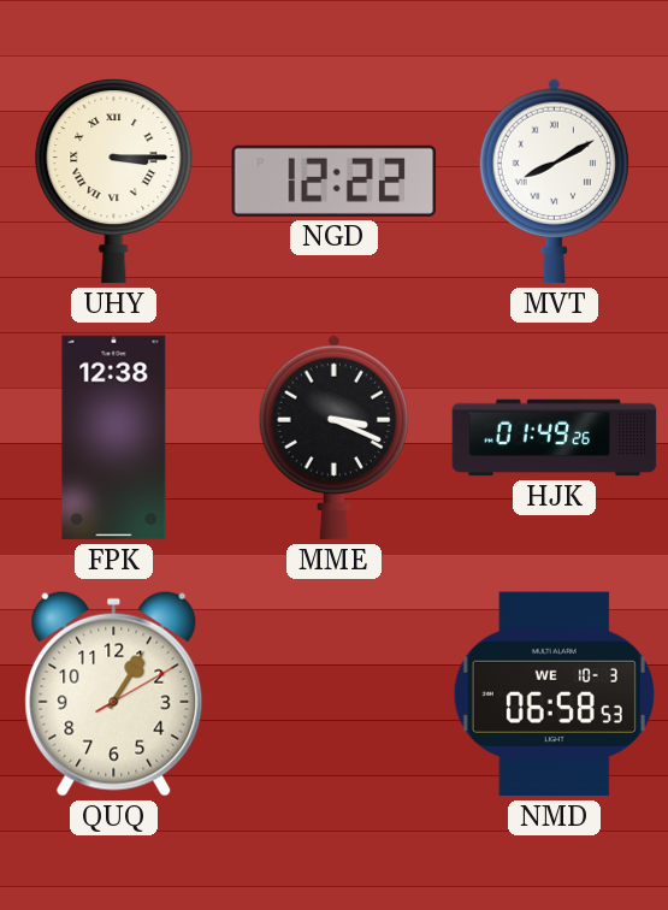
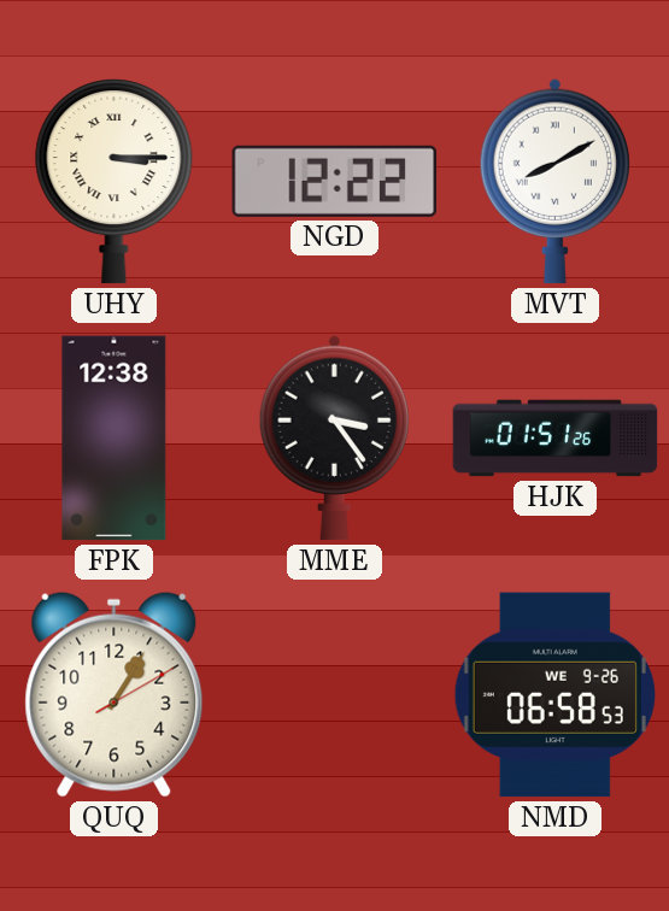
MME: 3:19 -> 3:24
HJK: 01:49 -> 01:51
NMD date: WE 10-3 -> WE 9-26
